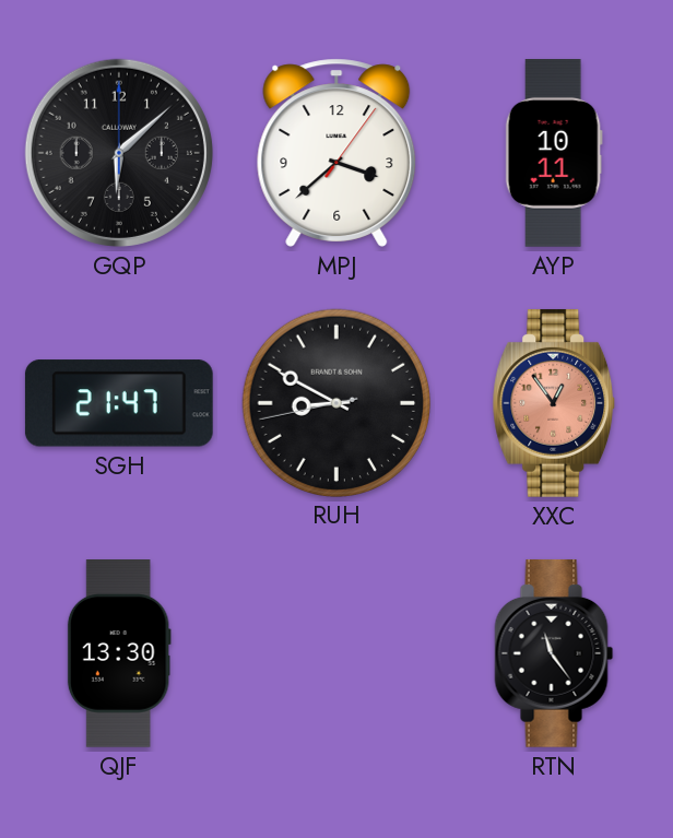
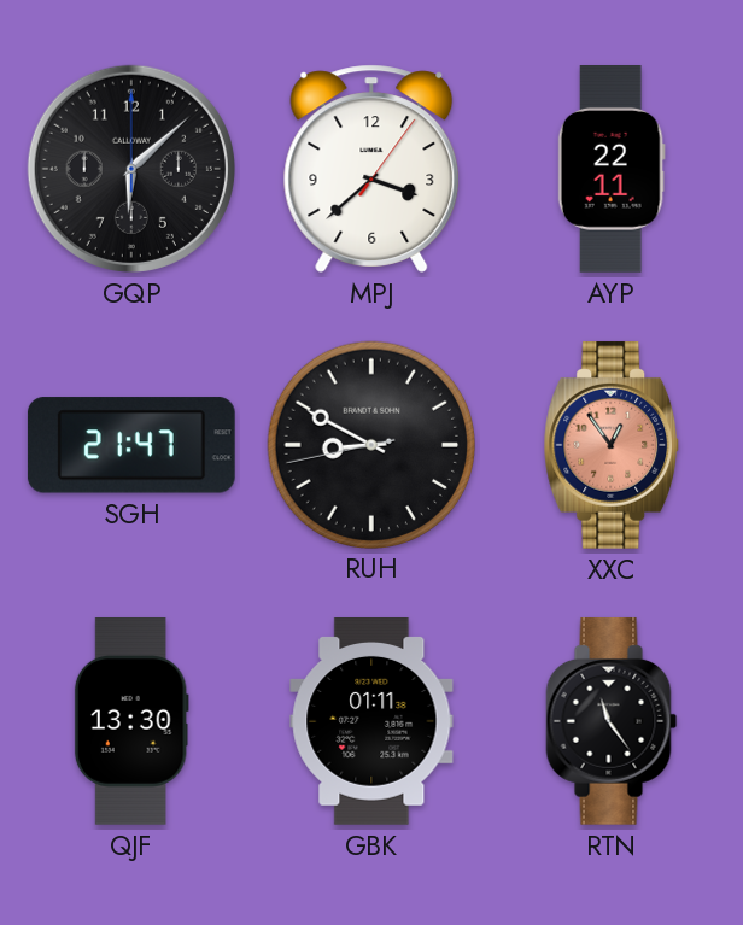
AYP: 10:11 -> 22:11
GBK: none -> 01:11
